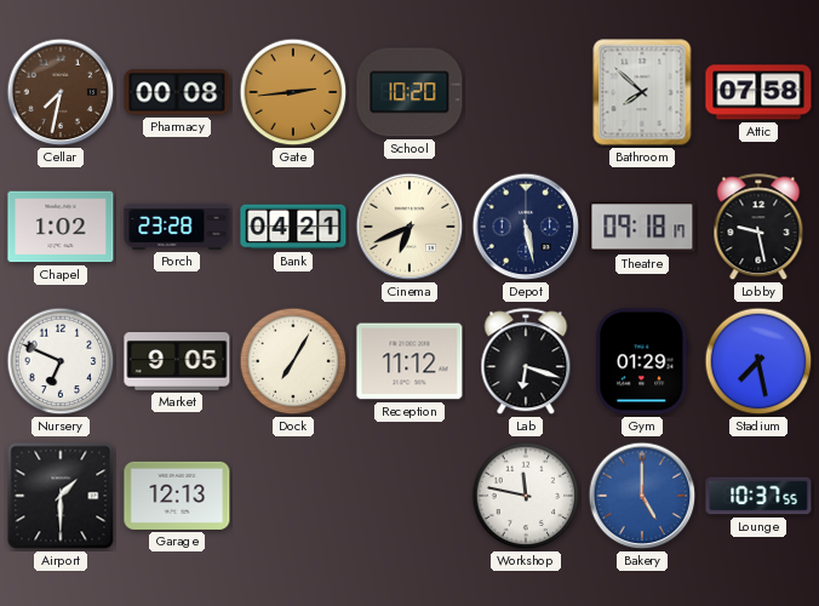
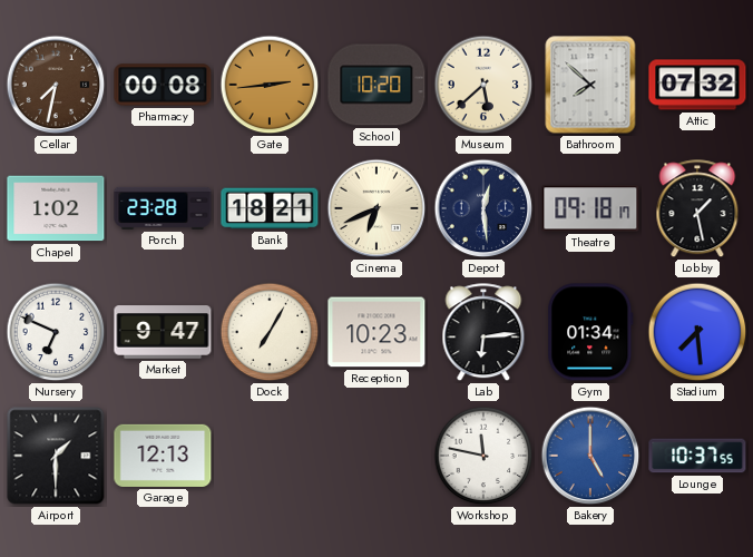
Museum: none -> 5:38
Attic: 07:58 -> 07:32
Bank: 04:21 -> 18:21
Depot: 5:28 -> 12:29
Lobby: 9:28 -> 1:28
Market: 9:05 -> 9:47
Reception: 11:12 -> 10:23
Lab: 6:18 -> 6:14
Gym: 01:29 -> 01:34
Stadium: 7:28 -> 7:29
